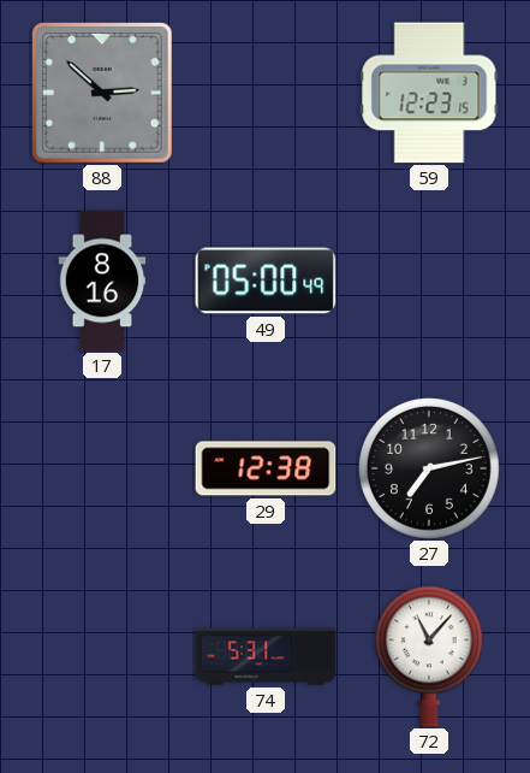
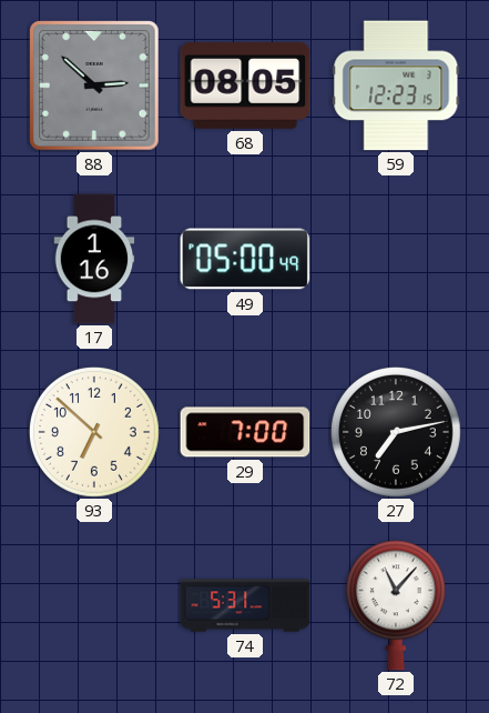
68: none -> 08:05
17: 8:16 -> 1:16
93: none -> 6:52
29: 12:38 -> 7:00
